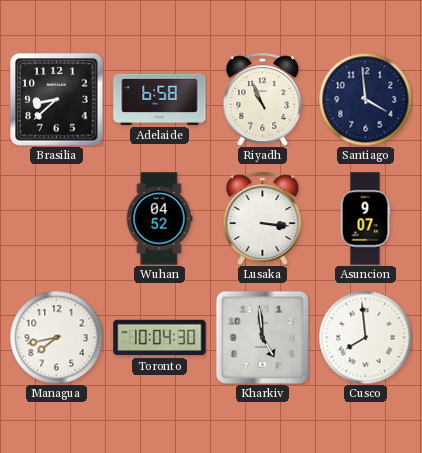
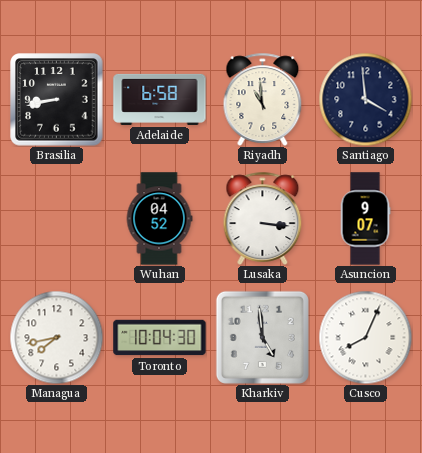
Brasilia: 8:38 -> 8:43
Riyadh: 10:56 -> 10:59
Cusco: 7:59 -> 8:04
